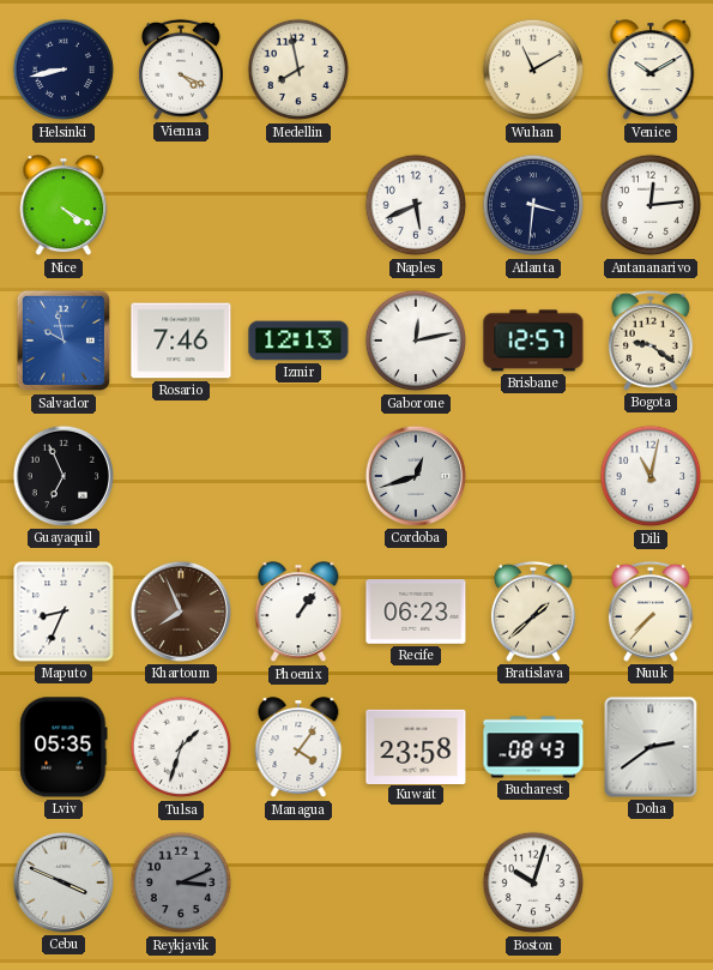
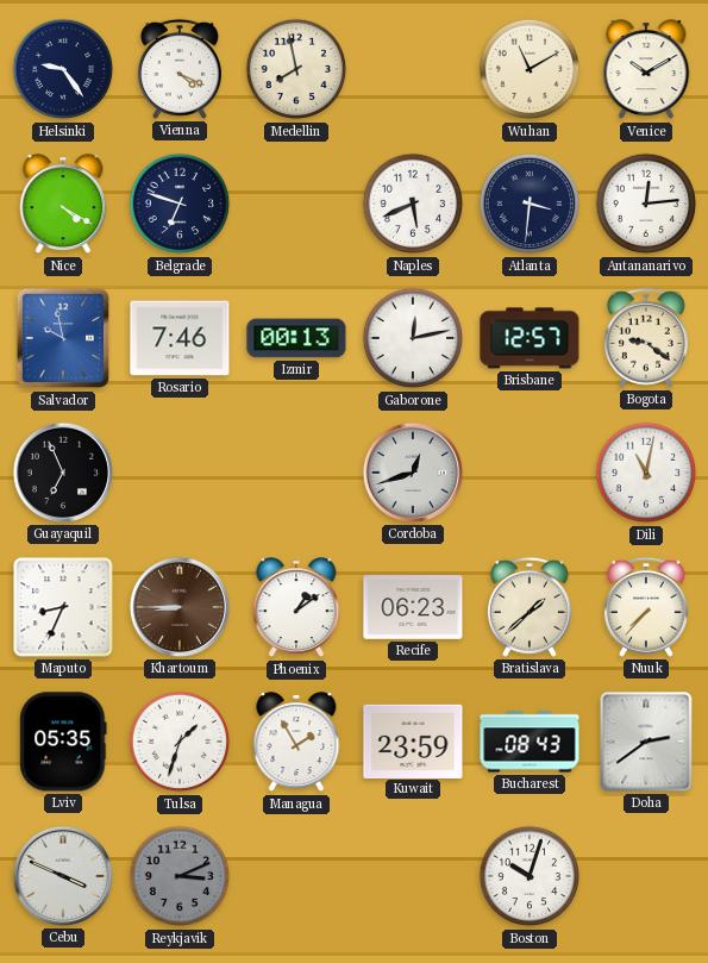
Helsinki: 8:43 -> 9:24
Belgrade: none -> 6:48
Izmir: 12:13 -> 00:13
Khartoum: 7:56 -> 8:45
Phoenix: 1:06 -> 1:09
Managua: 4:06 -> 1:55
Kuwait: 23:58 -> 23:59
